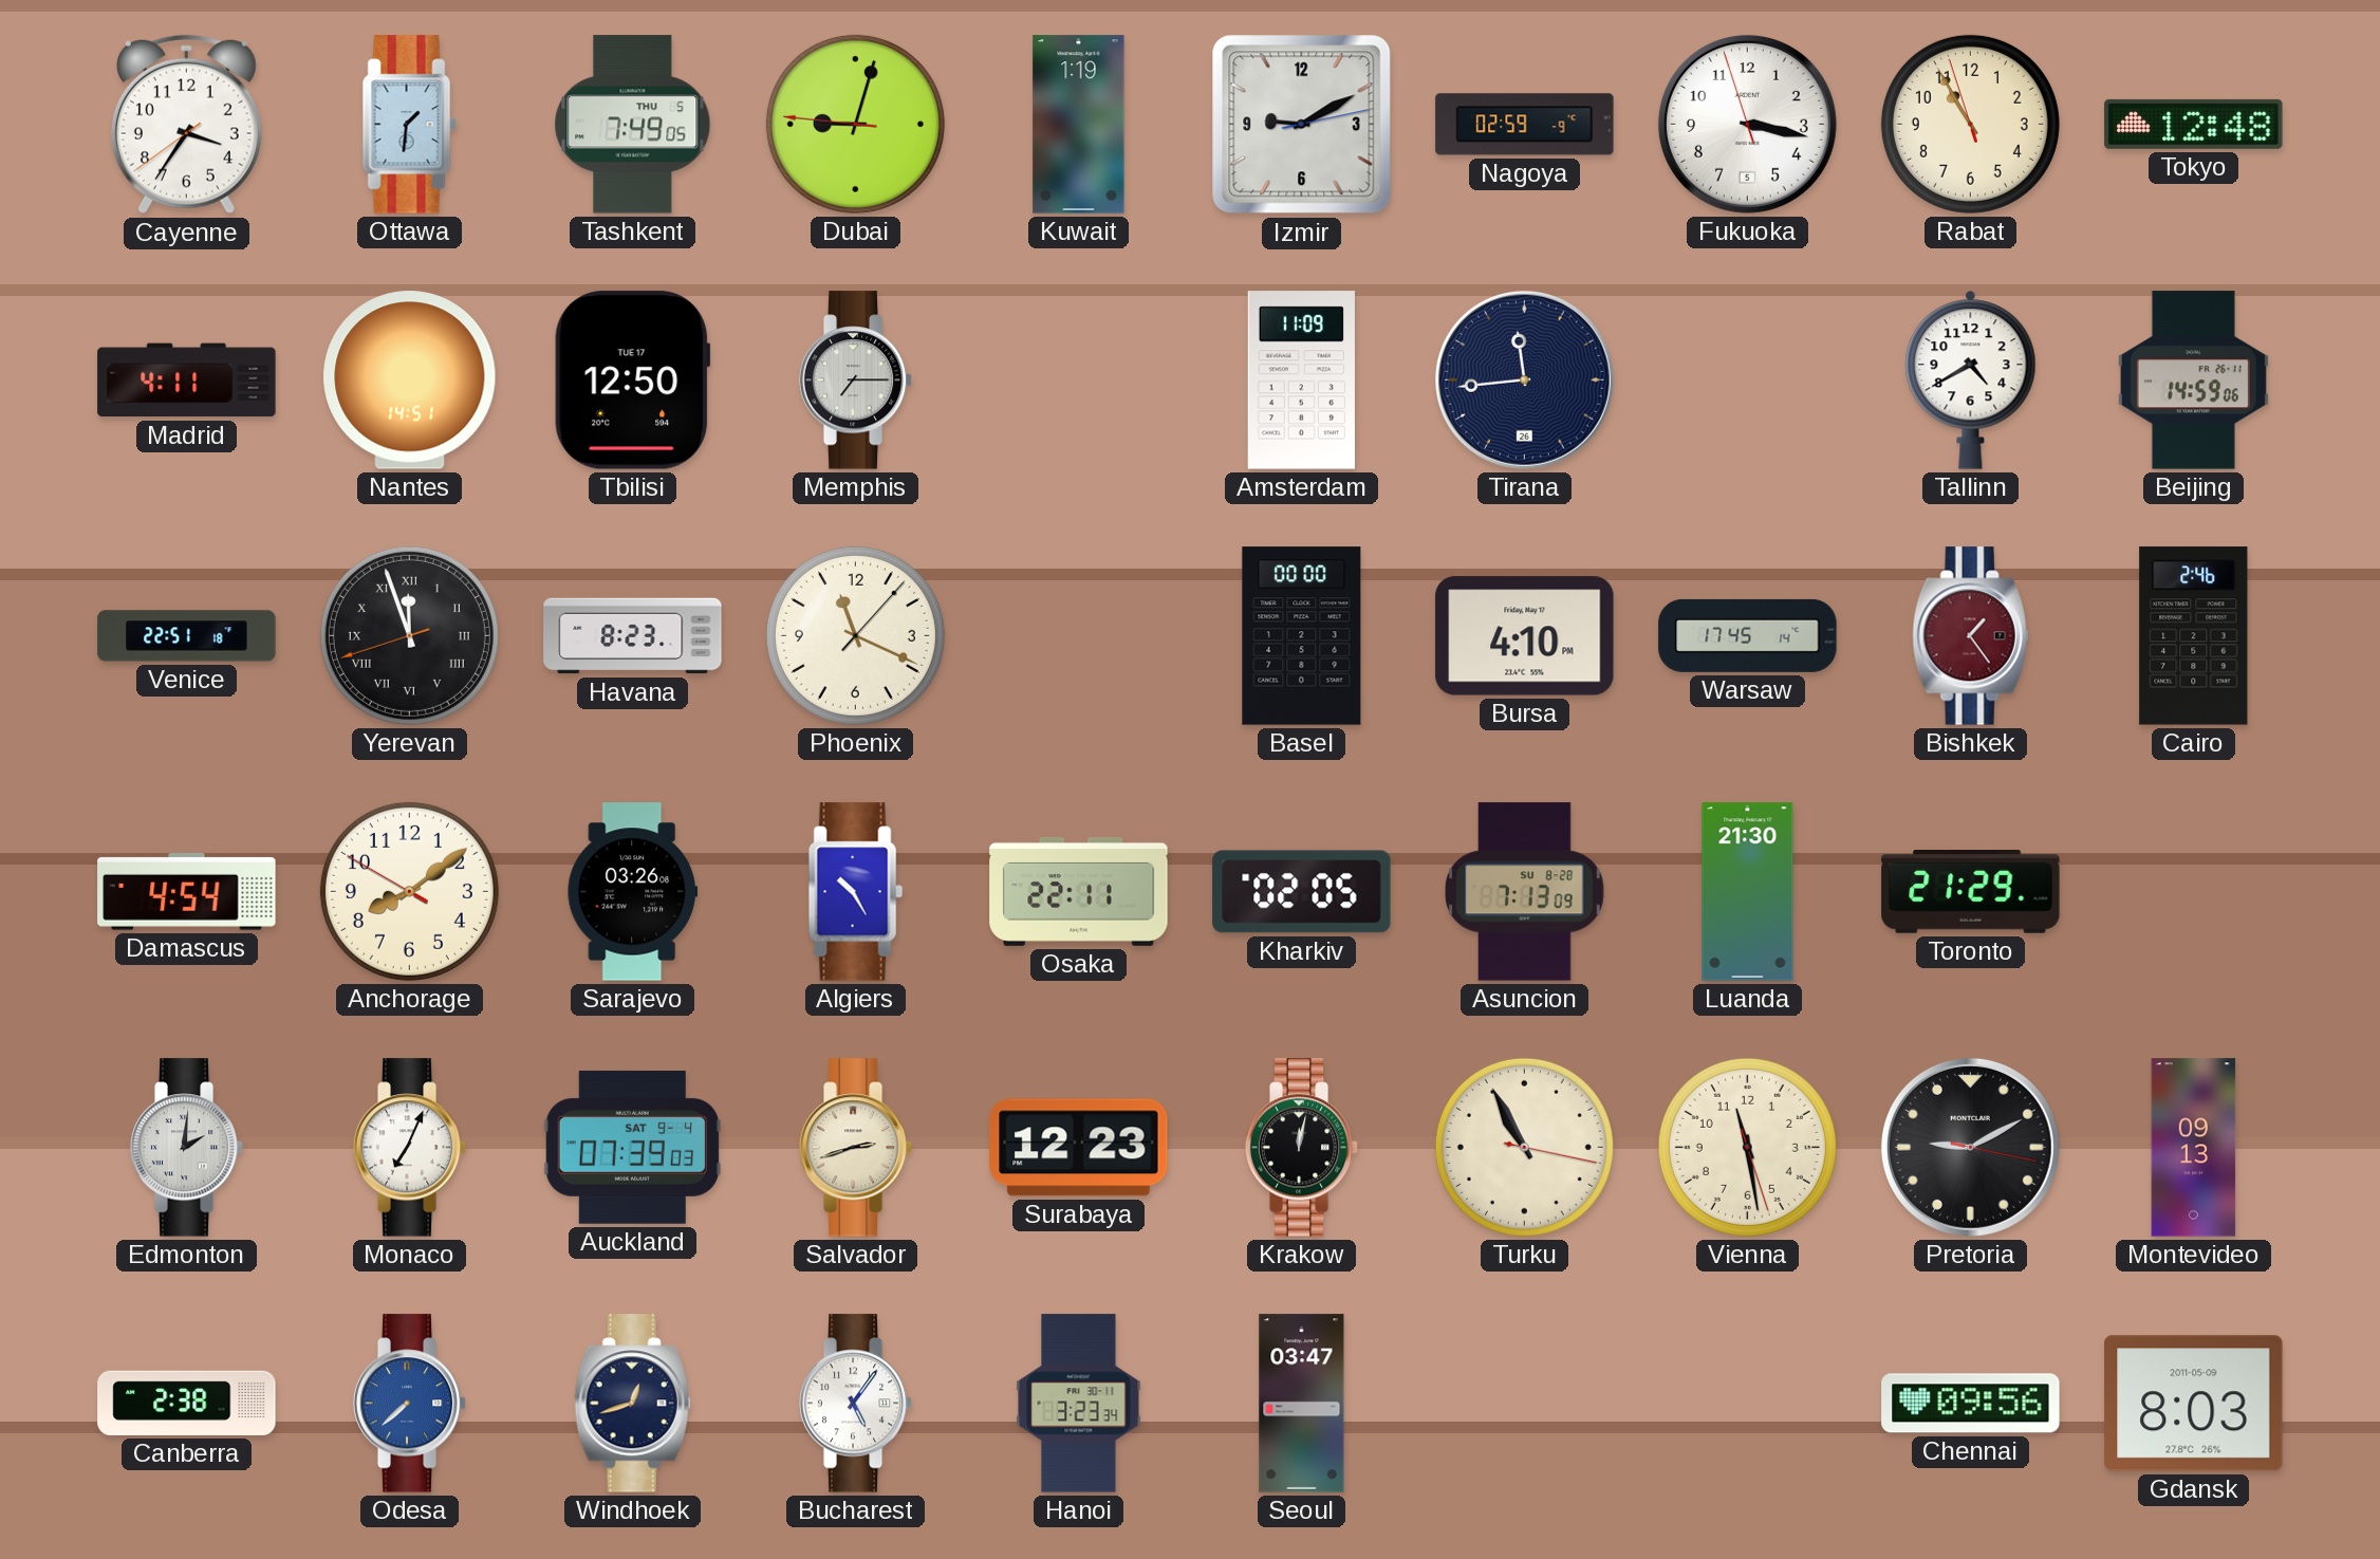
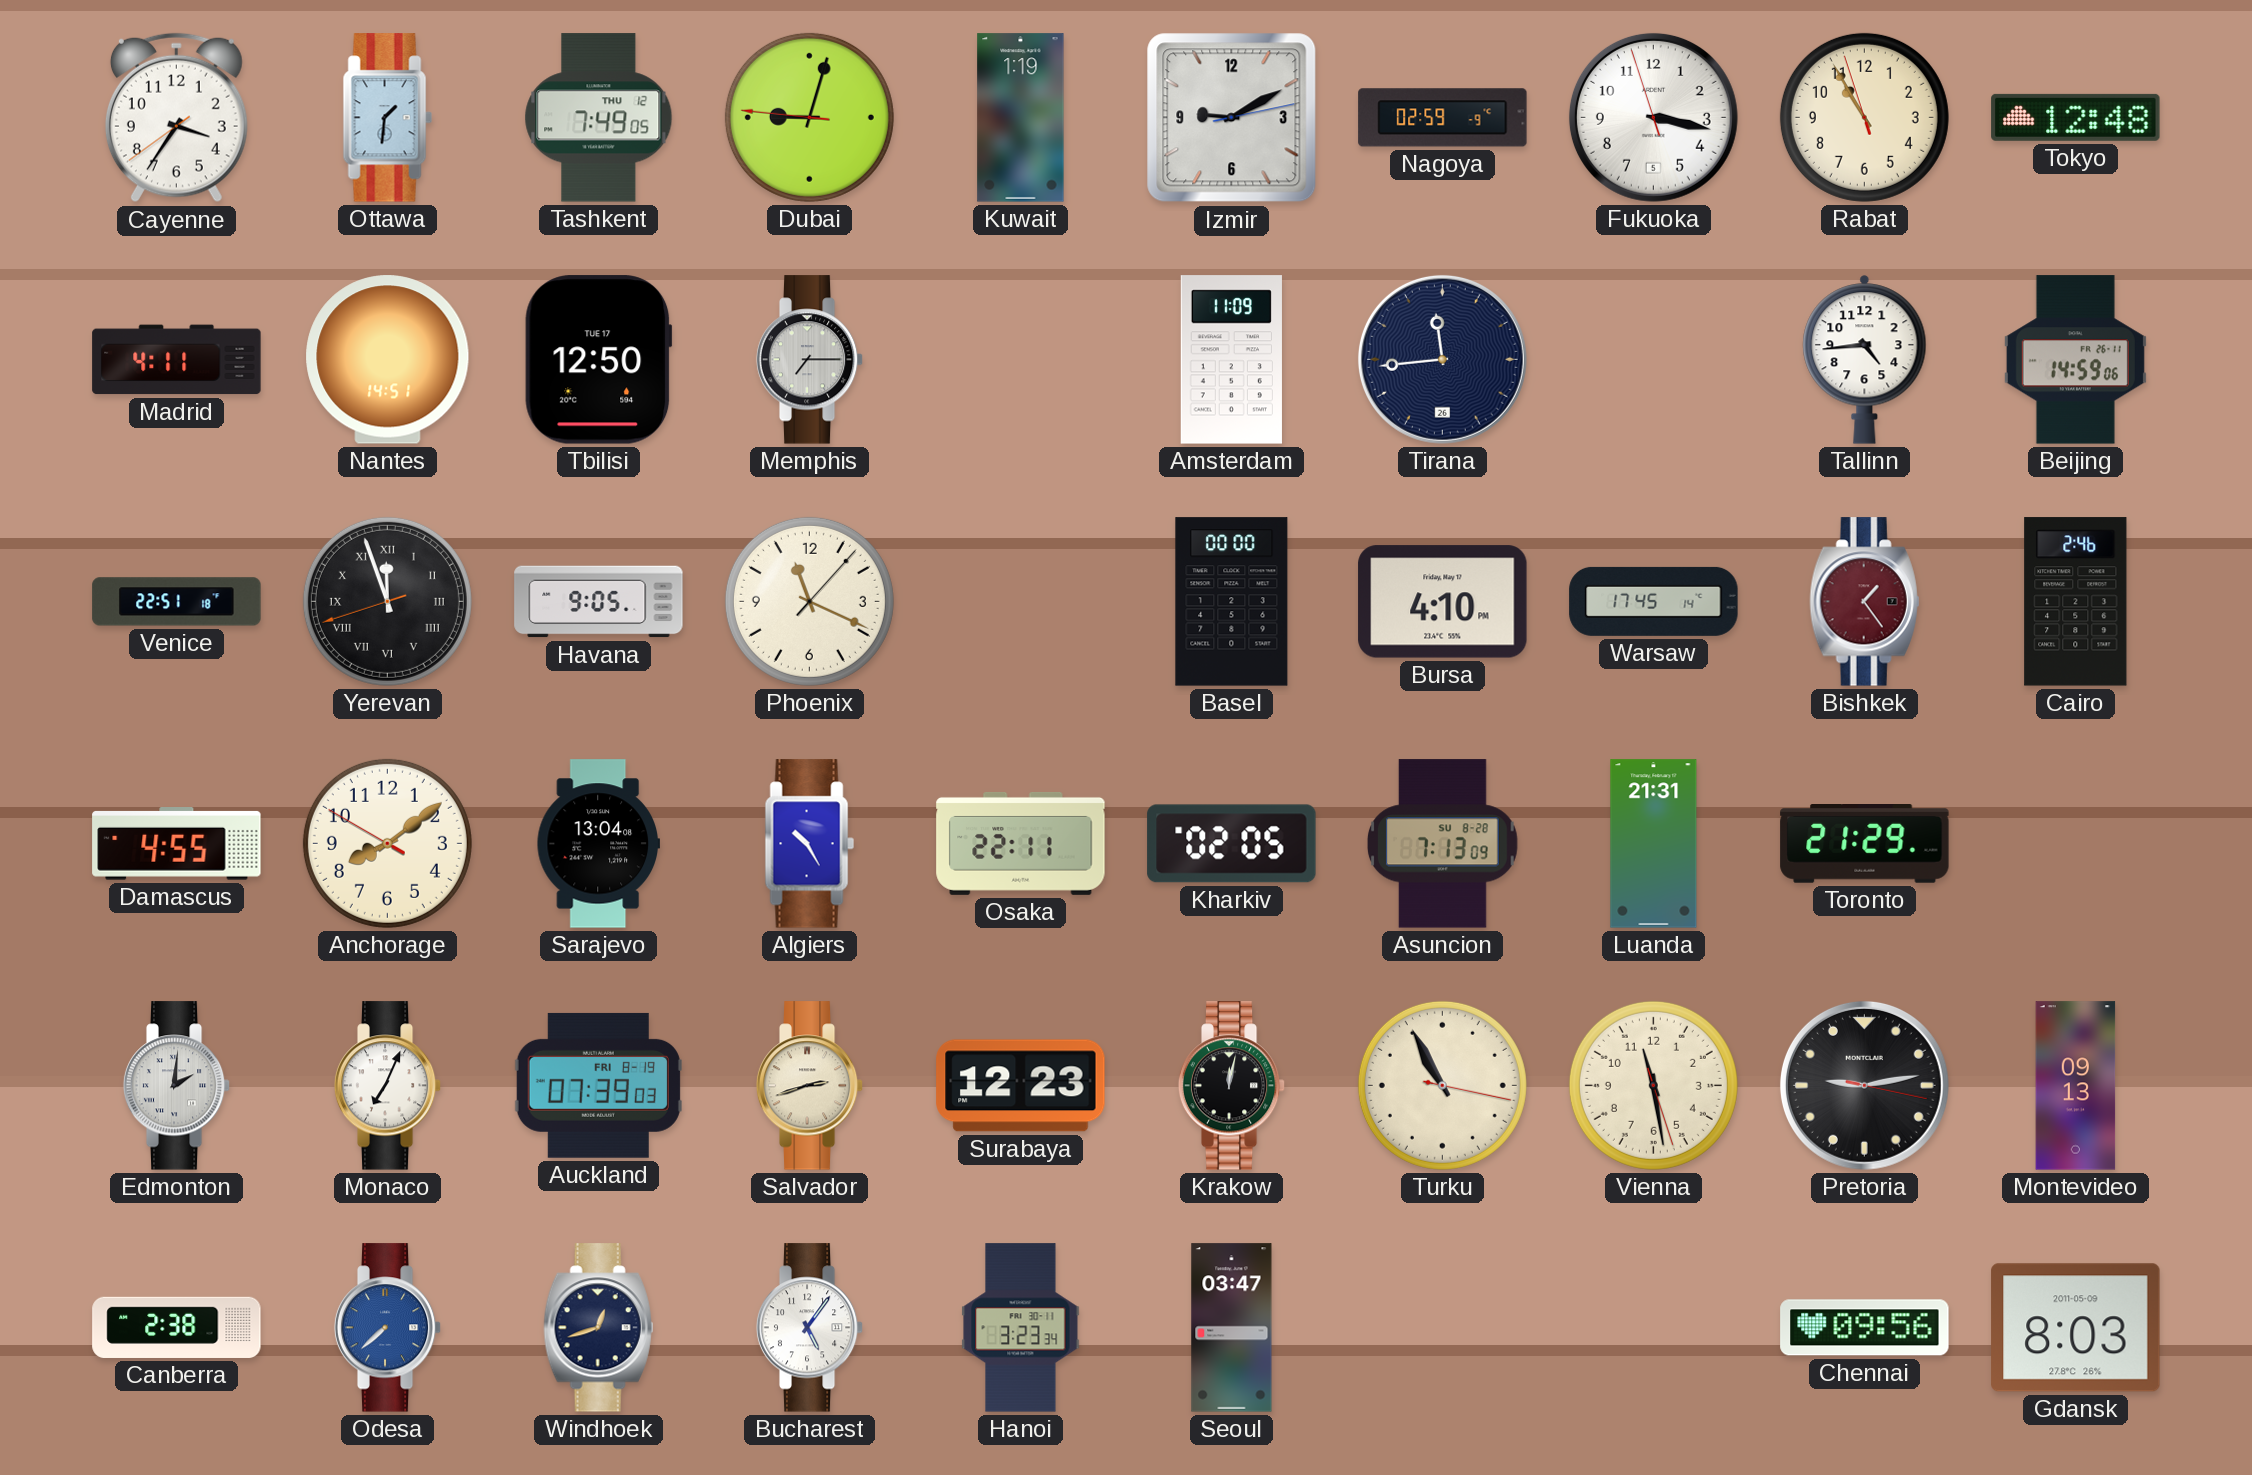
Tashkent date: THU 5 -> THU 12
Tallinn: 4:40 -> 4:44
Havana: 8:23 -> 9:05
Damascus: 4:54 -> 4:55
Sarajevo: 03:26 -> 13:04
Luanda: 21:30 -> 21:31
Auckland date: SAT 9-4 -> FRI 8-19
Pretoria: 9:10 -> 9:13
